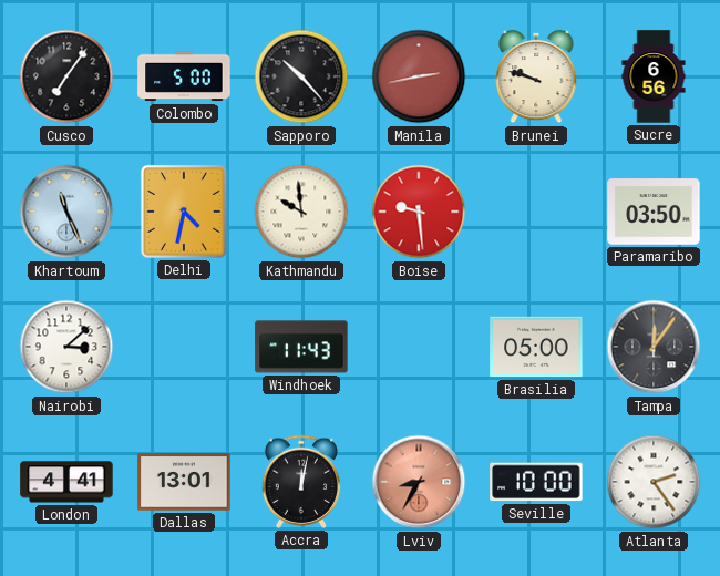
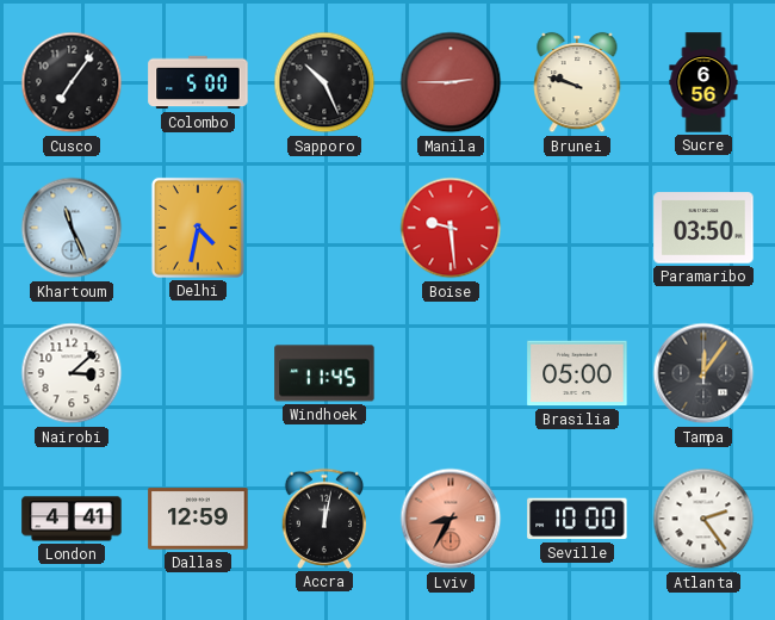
Sapporo: 10:23 -> 10:26
Manila: 2:43 -> 2:45
Kathmandu: 9:59 -> none
Windhoek: 11:43 -> 11:45
Dallas: 13:01 -> 12:59
